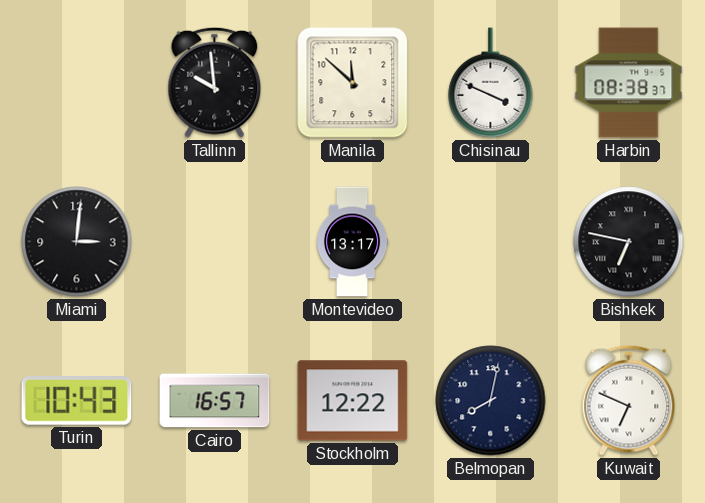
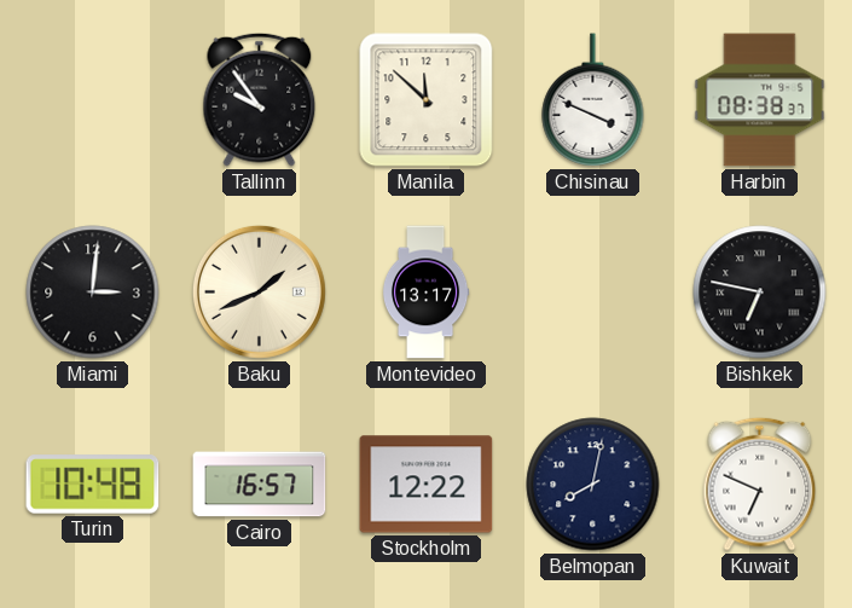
Tallinn: 9:59 -> 9:54
Baku: none -> 1:41
Turin: 10:43 -> 10:48
